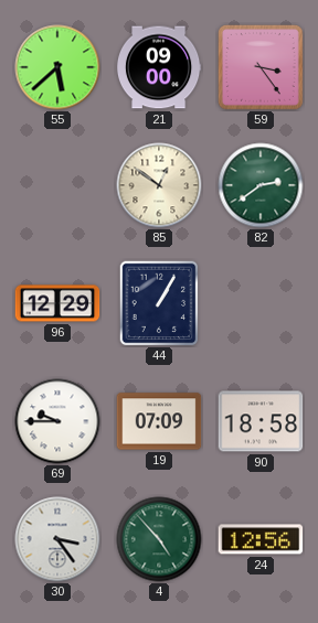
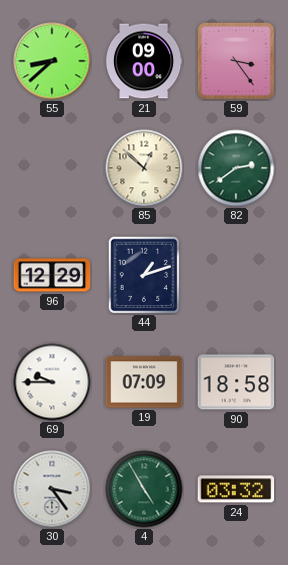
55: 5:38 -> 8:38
85: 12:51 -> 12:52
44: 1:05 -> 1:12
4: 4:53 -> 4:55
24: 12:56 -> 03:32
